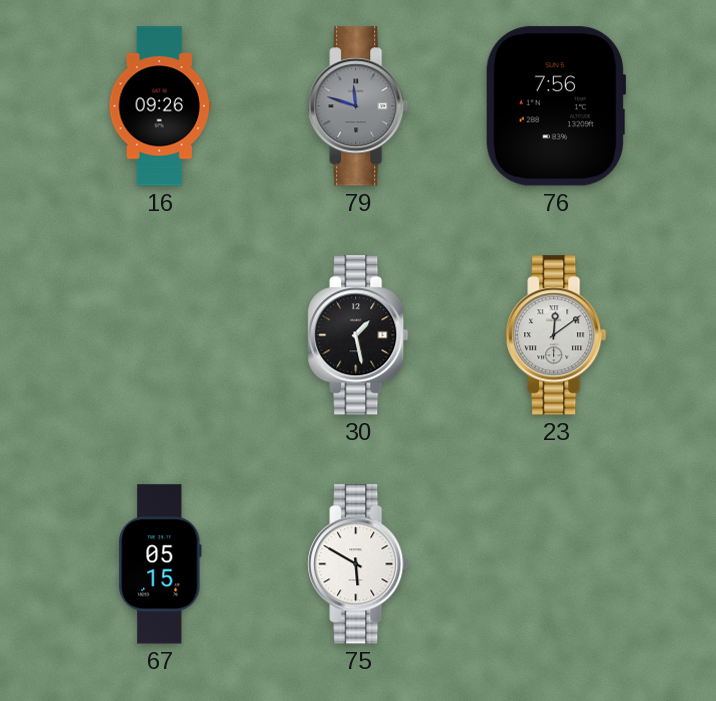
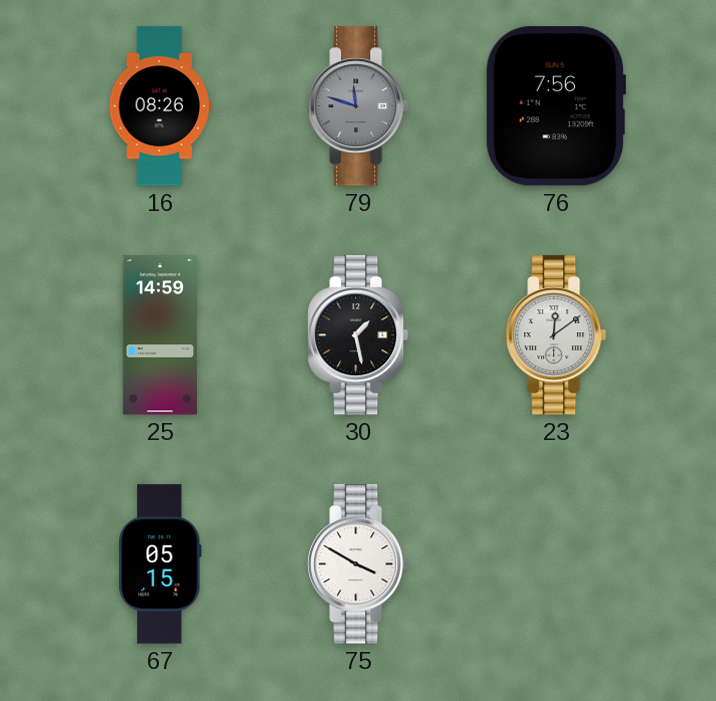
16: 09:26 -> 08:26
25: none -> 14:59
75: 5:50 -> 3:50
